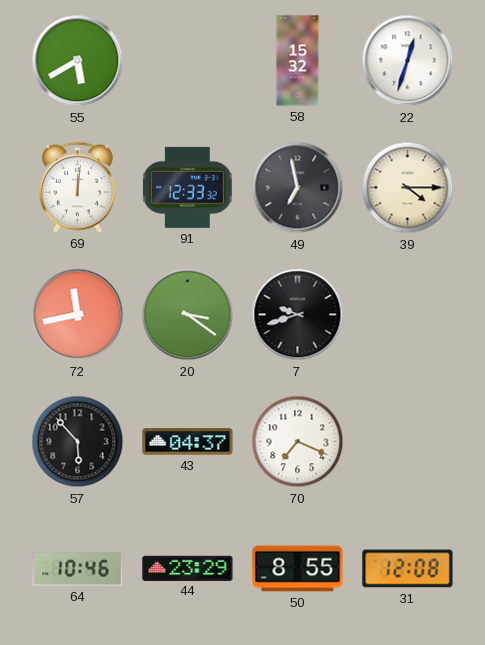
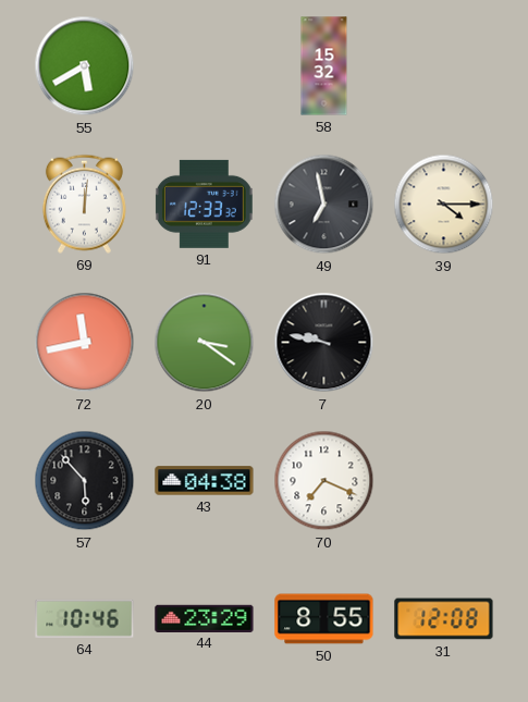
22: 12:33 -> none
7: 9:42 -> 9:47
43: 04:37 -> 04:38
